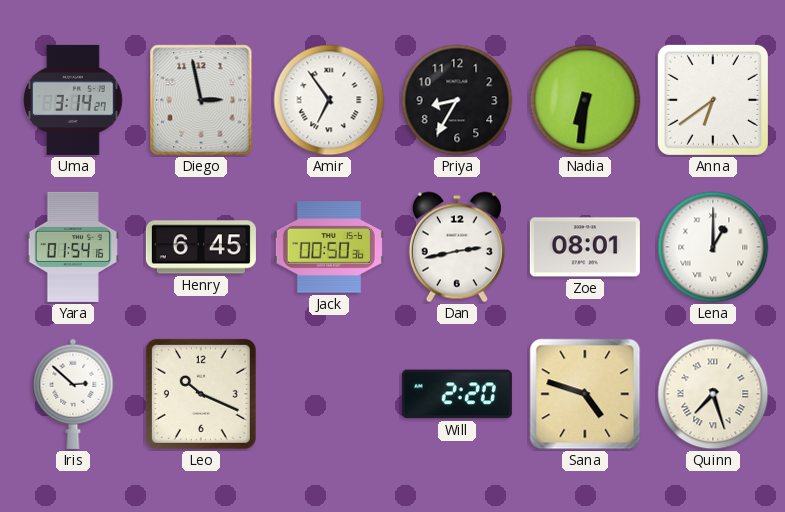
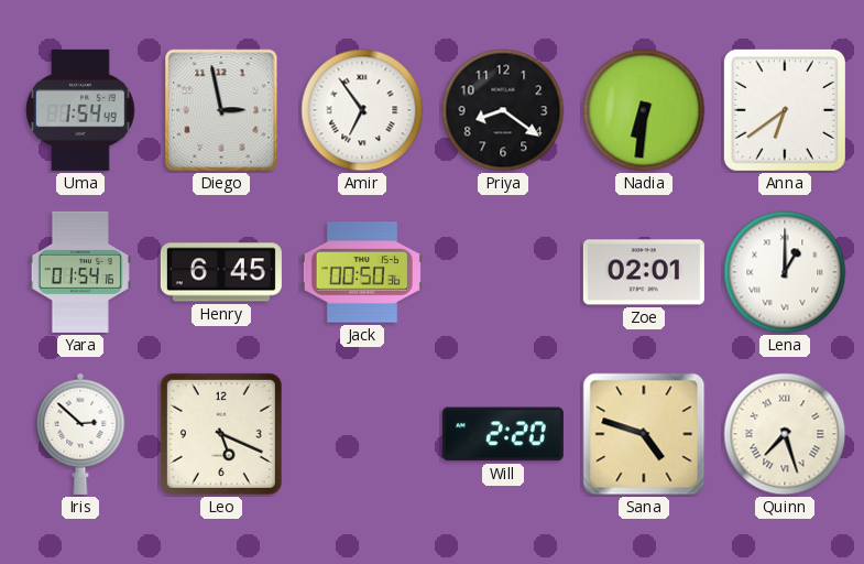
Uma: 3:14 -> 1:54
Priya: 8:35 -> 8:21
Dan: 2:43 -> none
Zoe: 08:01 -> 02:01
Leo: 10:19 -> 5:19
